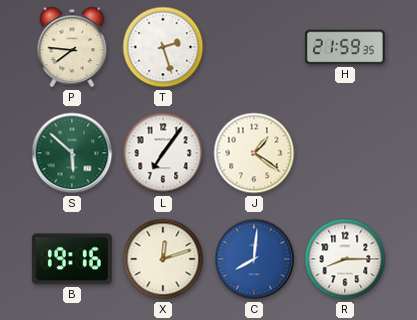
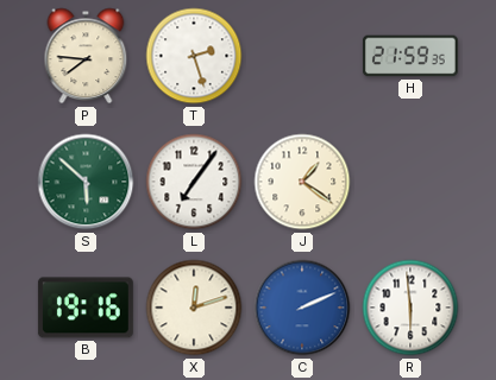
C: 8:01 -> 2:11
R: 8:15 -> 5:59
